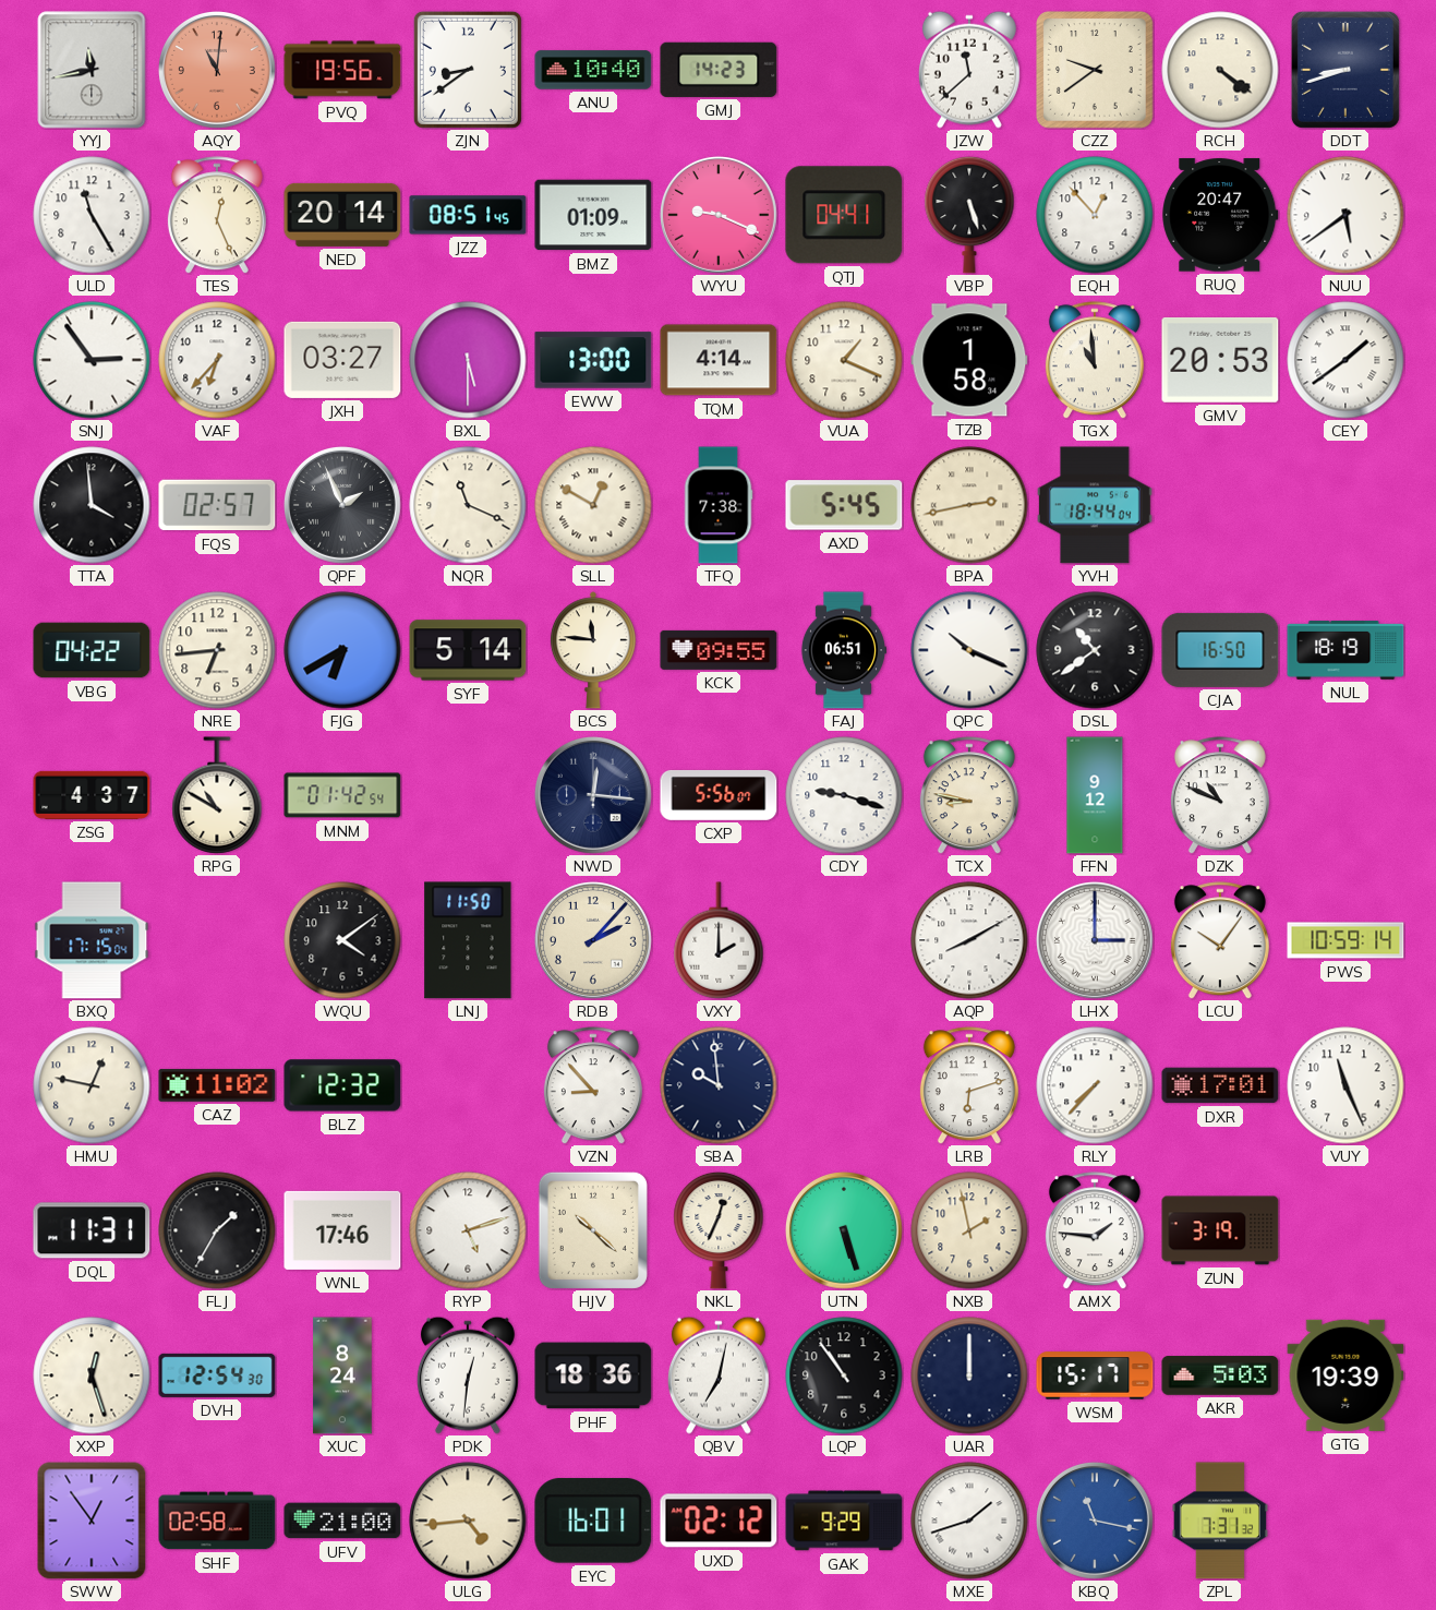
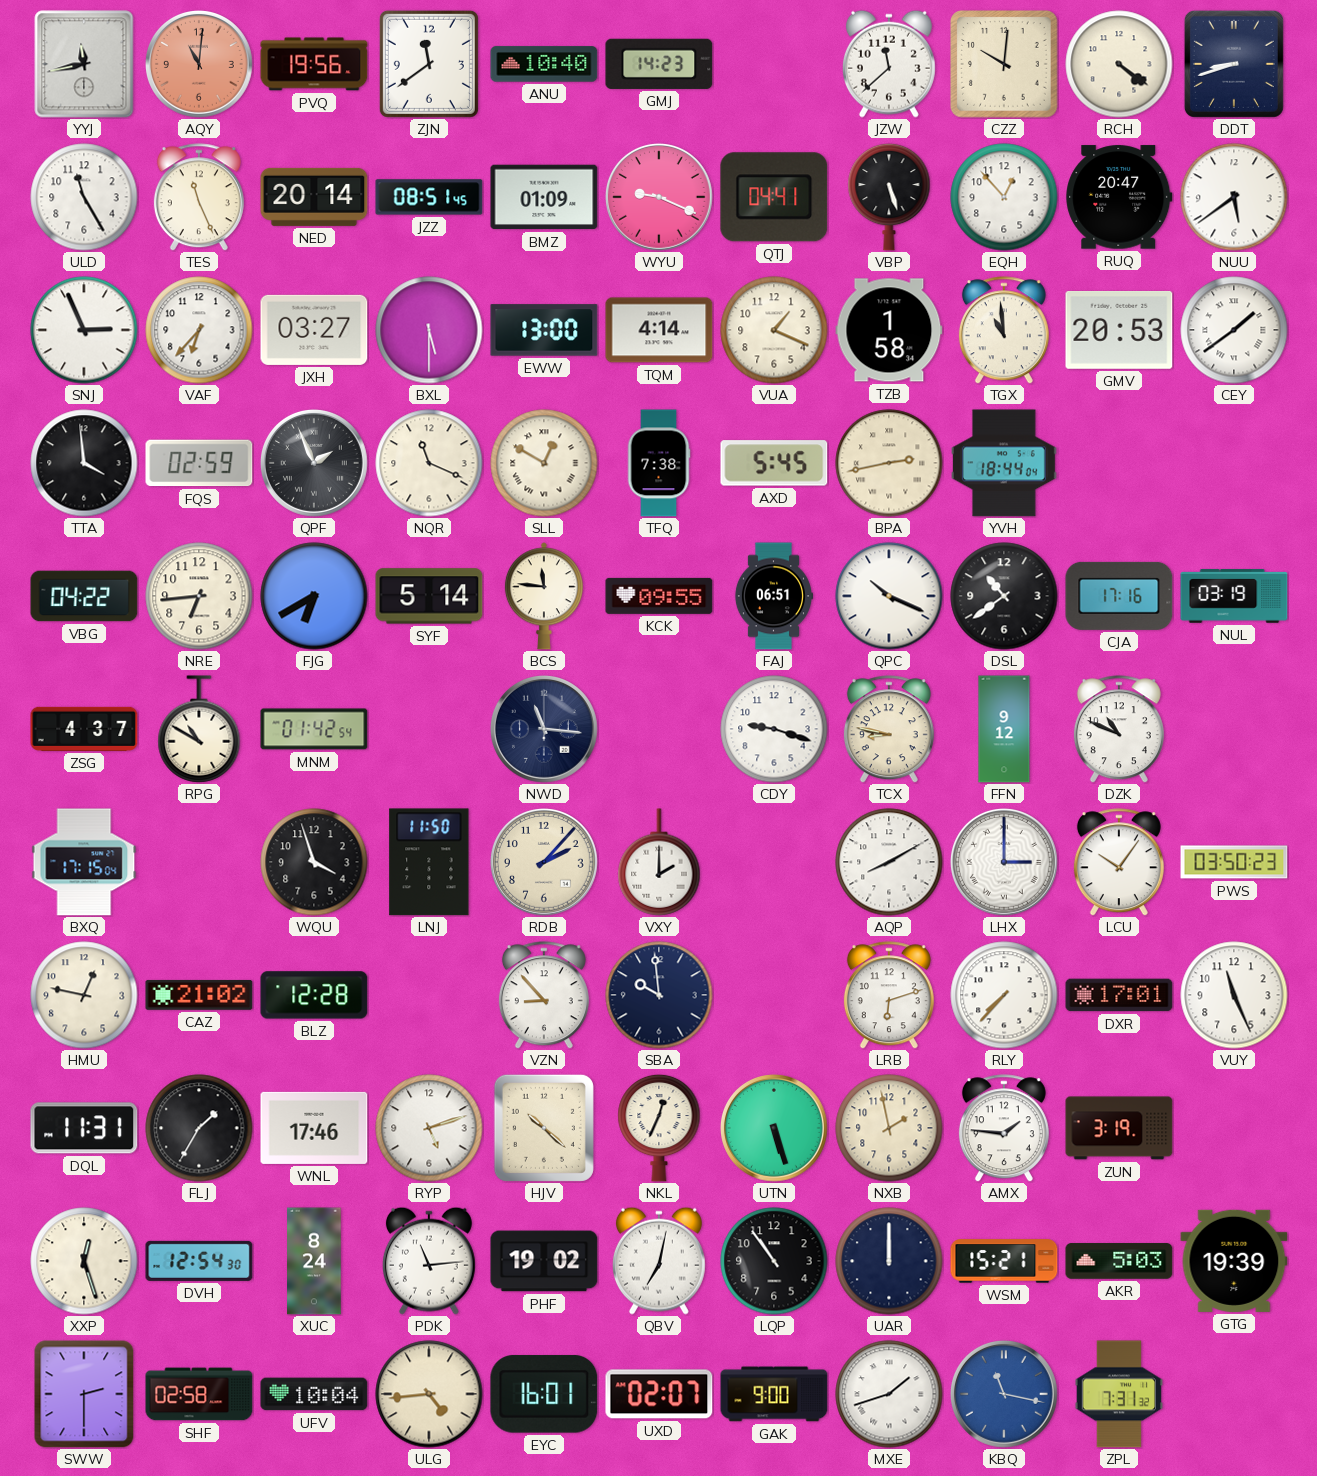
ZJN: 8:39 -> 11:39
CZZ: 9:39 -> 10:01
TES: 12:26 -> 11:26
SNJ: 2:54 -> 2:56
FQS: 02:57 -> 02:59
CJA: 16:50 -> 17:16
NUL: 18:19 -> 03:19
NWD: 12:16 -> 11:16
CXP: 5:56 -> none
WQU: 4:09 -> 3:57
PWS: 10:59 -> 03:50
CAZ: 11:02 -> 21:02
BLZ: 12:32 -> 12:28
PDK: 12:31 -> 11:14
PHF: 18:36 -> 19:02
WSM: 15:17 -> 15:21
SWW: 12:54 -> 2:30
UFV: 21:00 -> 10:04
UXD: 02:12 -> 02:07
GAK: 9:29 -> 9:00
